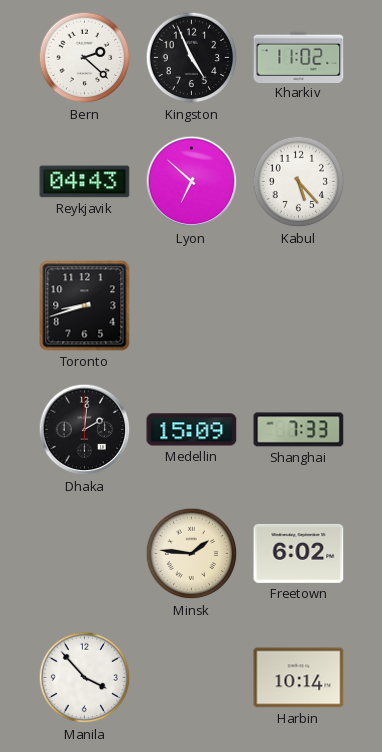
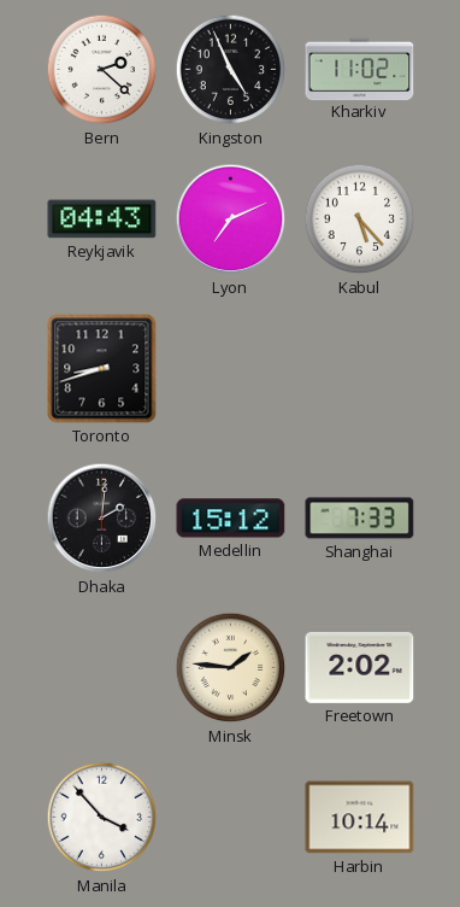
Lyon: 6:52 -> 7:11
Medellin: 15:09 -> 15:12
Freetown: 6:02 -> 2:02
